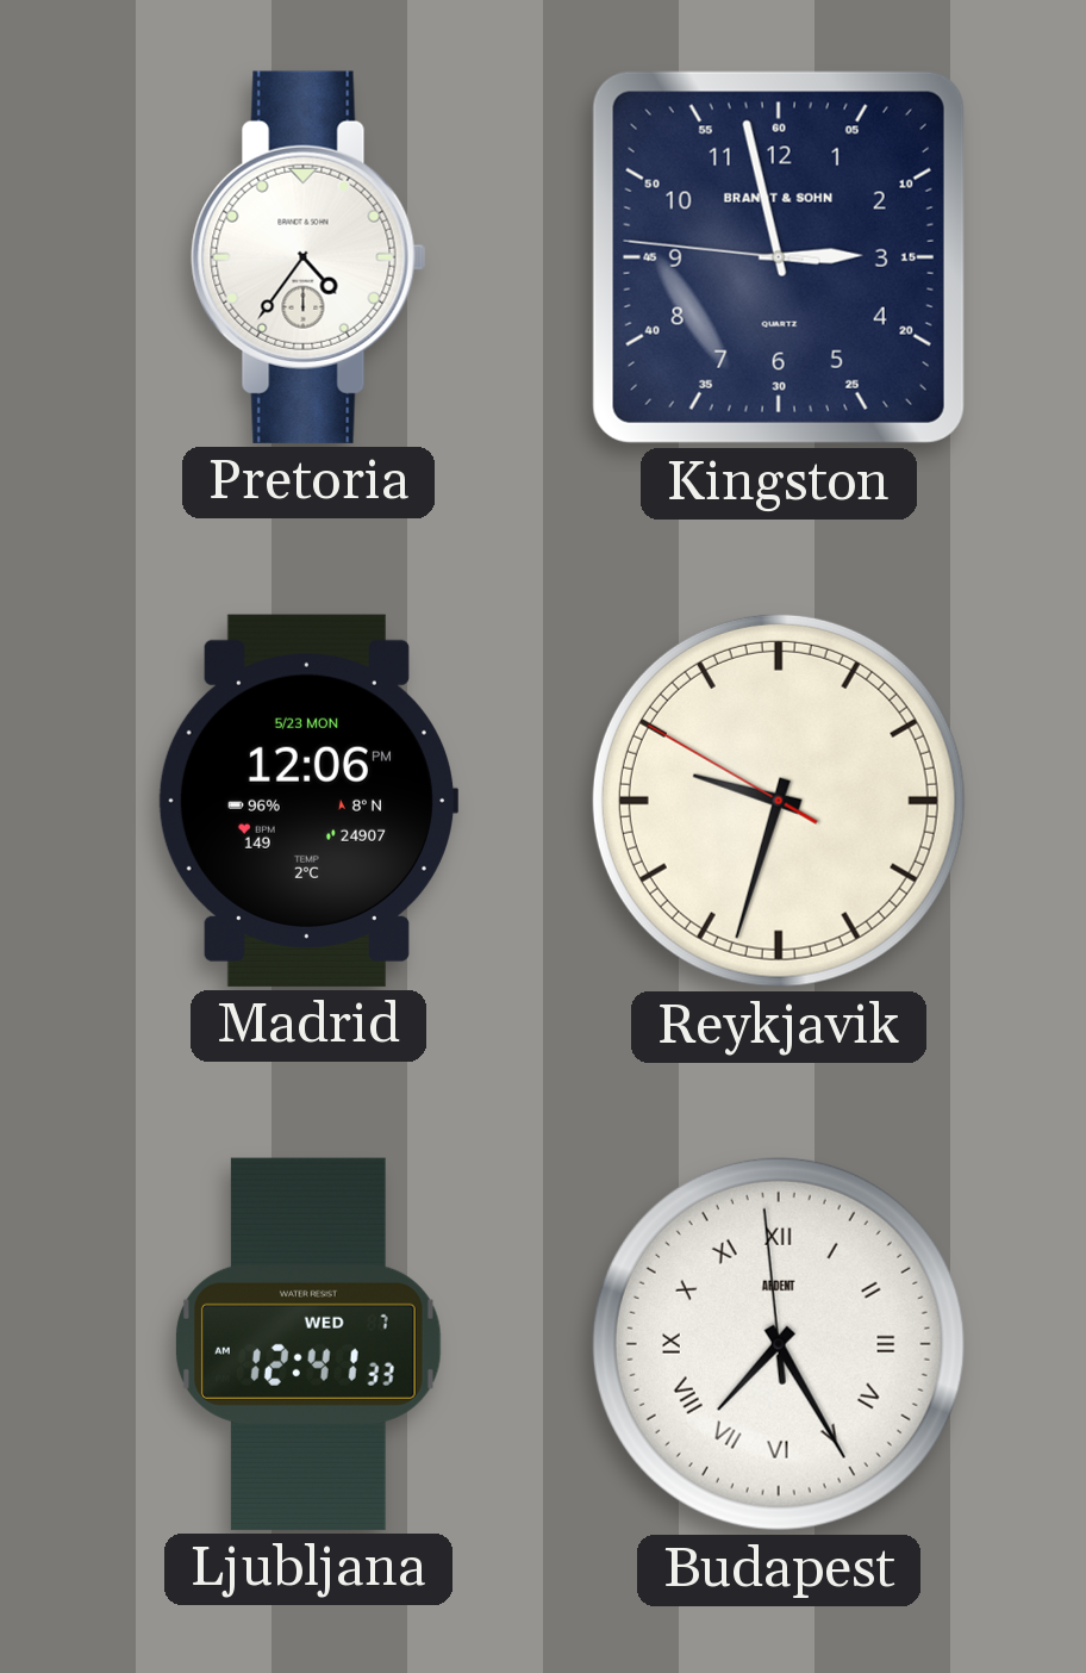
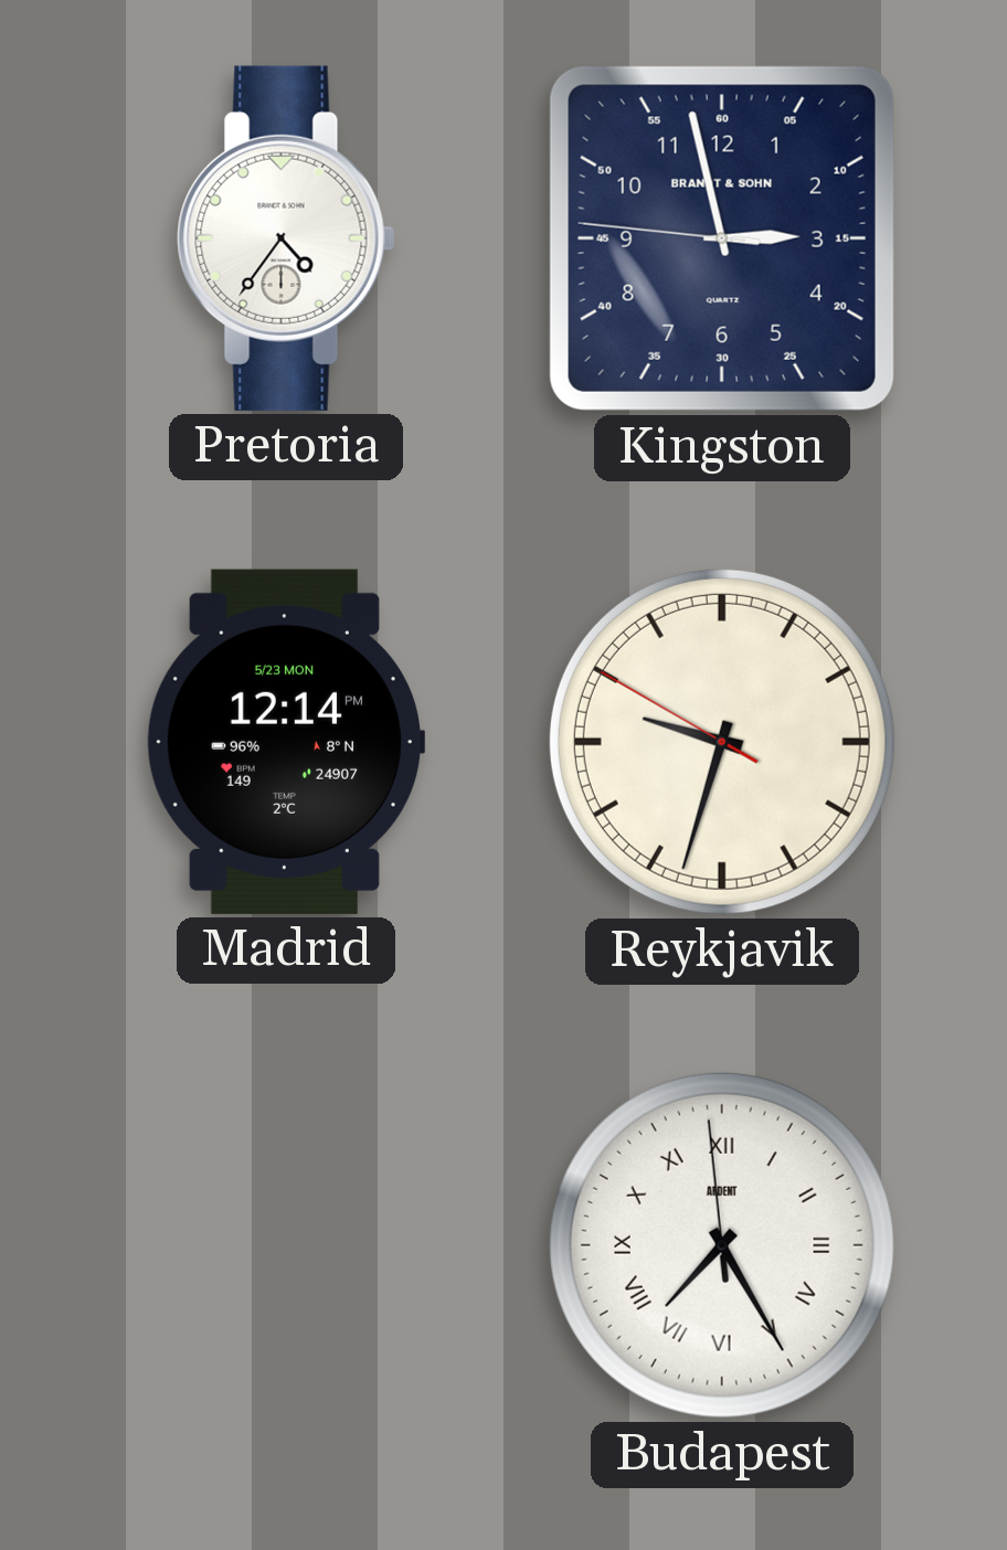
Madrid: 12:06 -> 12:14
Ljubljana: 12:41 -> none
